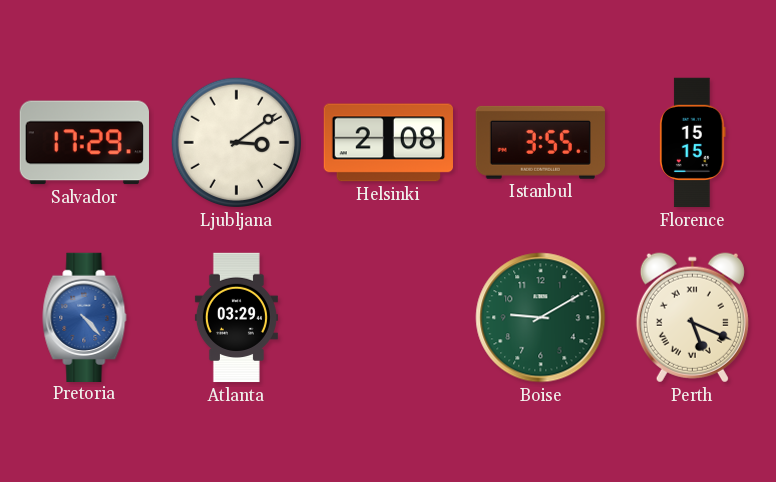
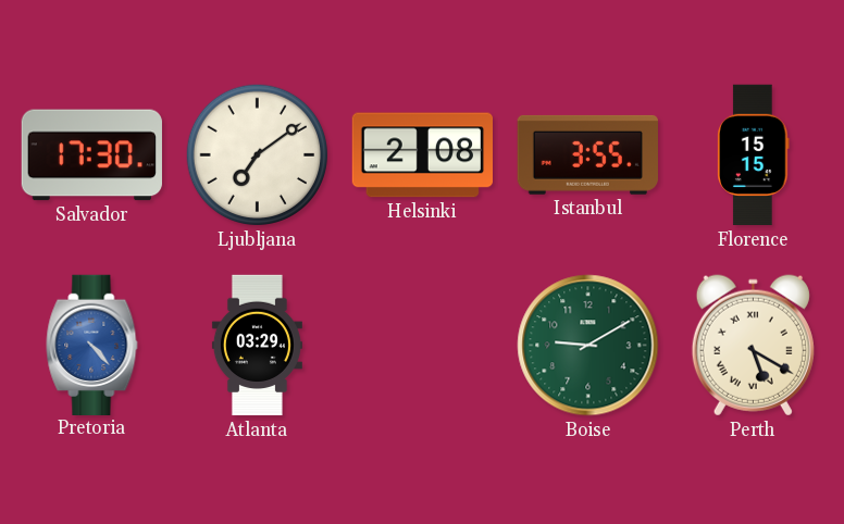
Salvador: 17:29 -> 17:30
Ljubljana: 3:09 -> 7:09
Perth: 5:19 -> 5:20
